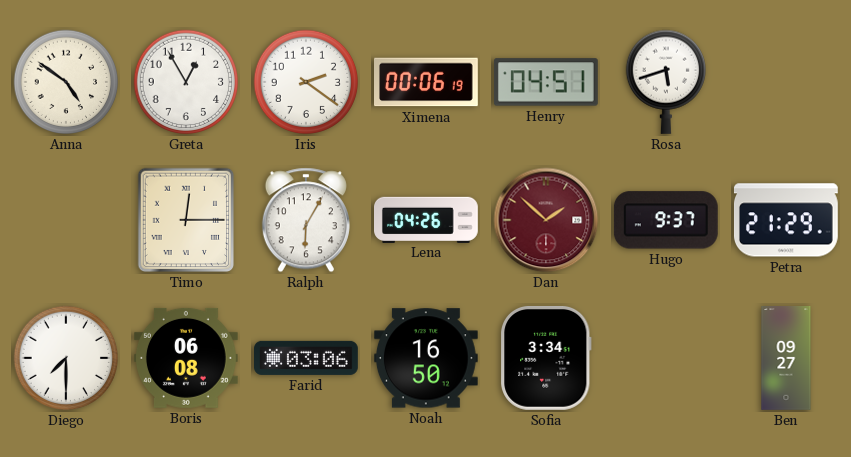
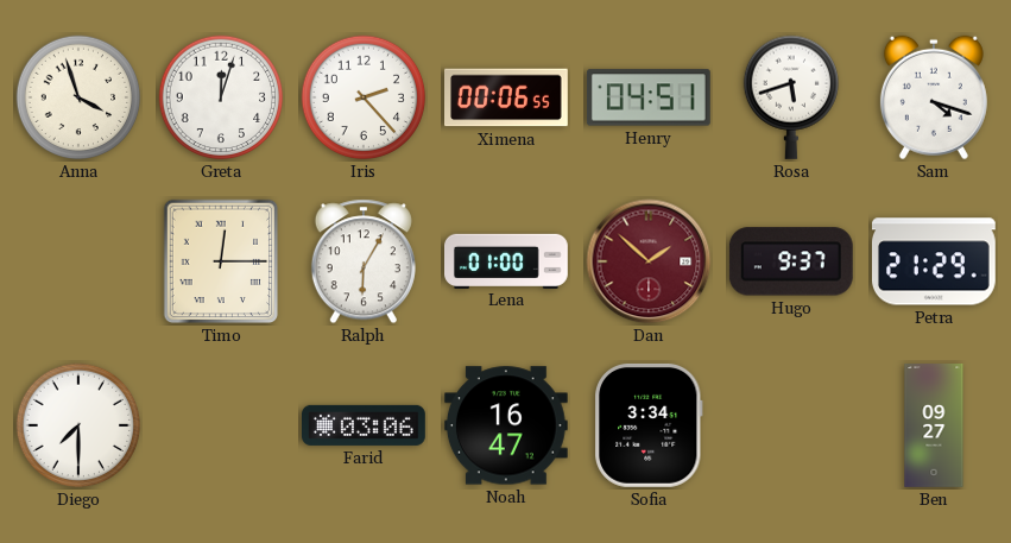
Anna: 4:51 -> 3:57
Greta: 12:55 -> 12:03
Iris: 2:21 -> 2:23
Ximena: 00:06:19 -> 00:06:55
Sam: none -> 4:18
Lena: 04:26 -> 01:00
Boris: 06:08 -> none
Noah: 16:50 -> 16:47
